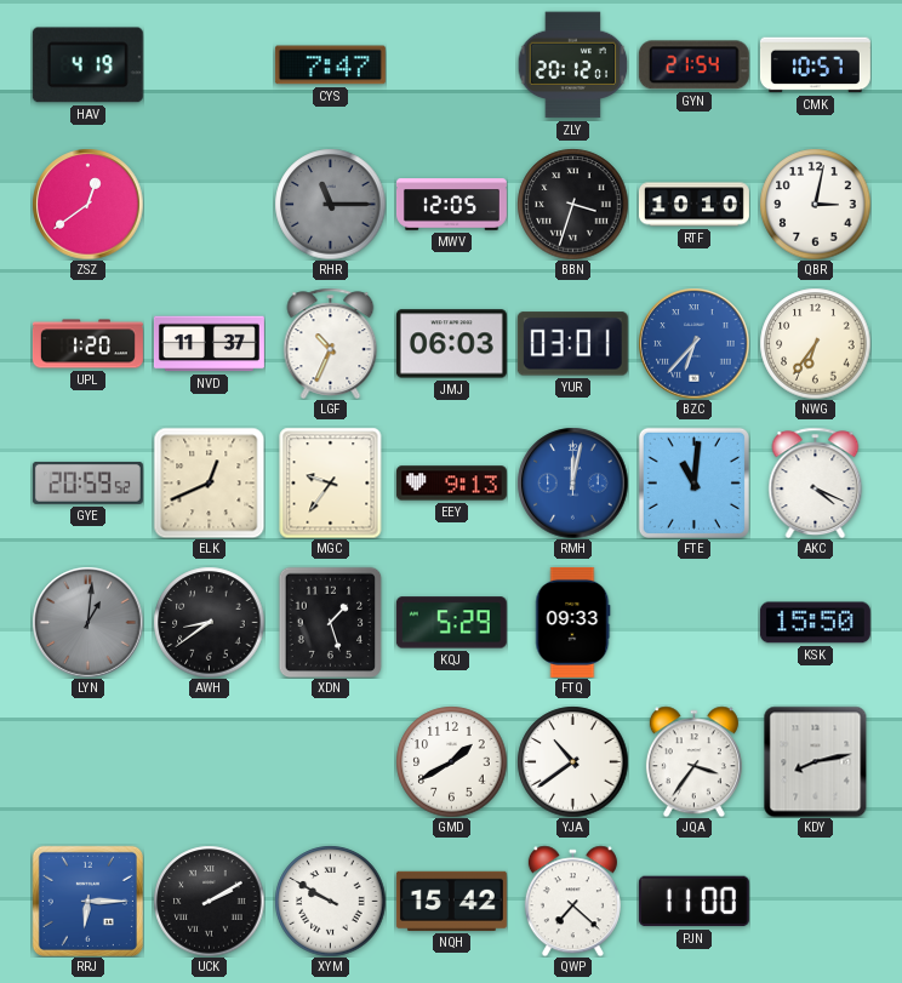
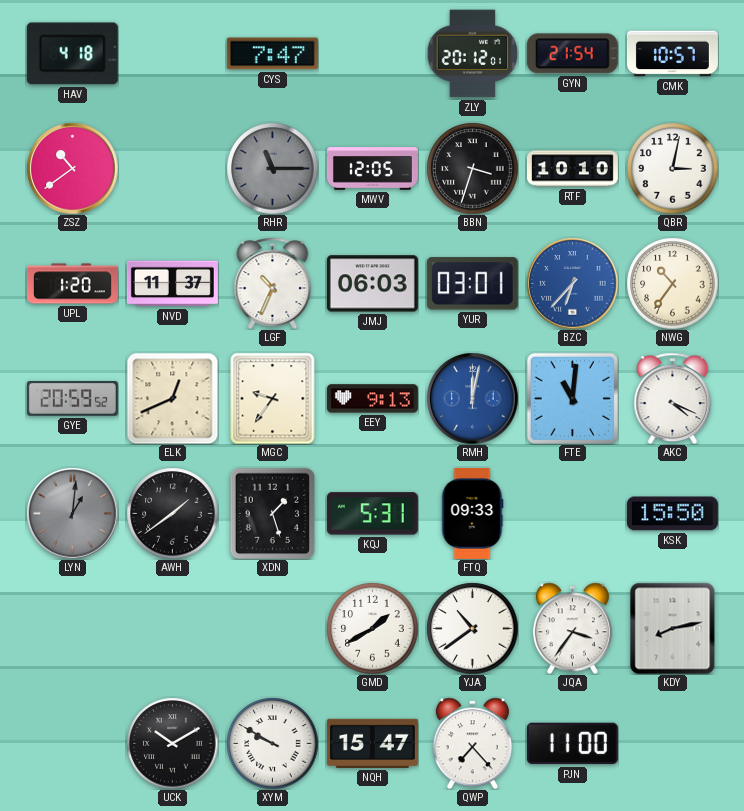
HAV: 4:19 -> 4:18
ZSZ: 12:39 -> 10:39
NWG: 6:36 -> 10:36
AWH: 8:39 -> 1:39
KQJ: 5:29 -> 5:31
RRJ: 6:15 -> none
UCK: 2:10 -> 10:10
NQH: 15:42 -> 15:47
QWP: 7:22 -> 7:23
